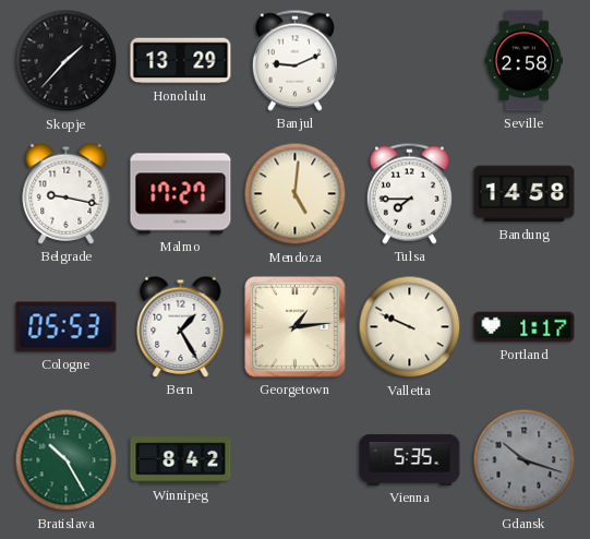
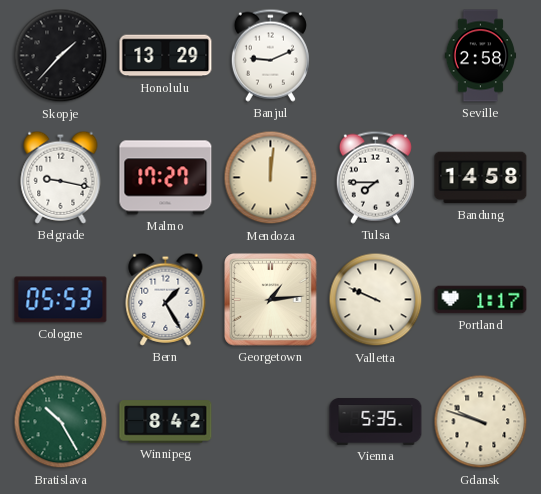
Mendoza: 5:01 -> 12:01
Gdansk: 10:18 -> 9:48
Gdansk dial: grey -> cream
